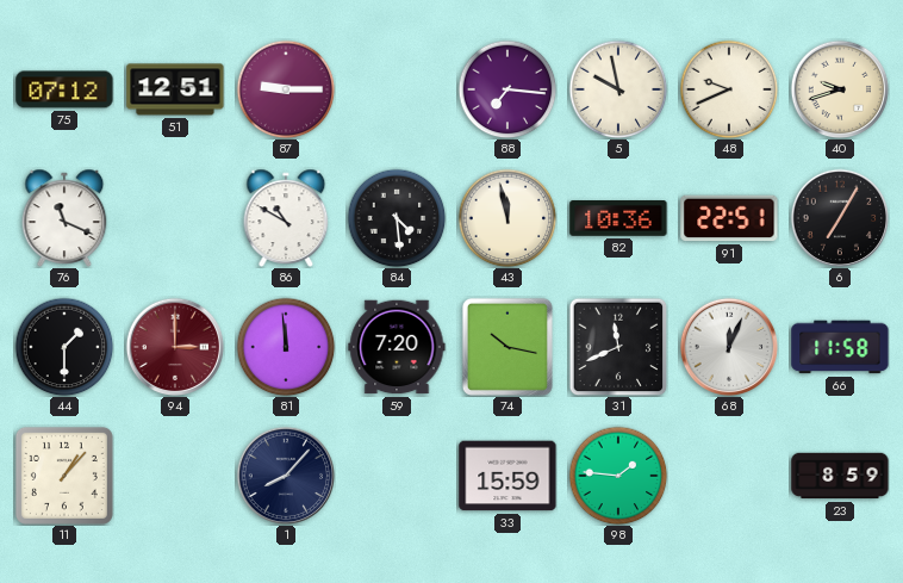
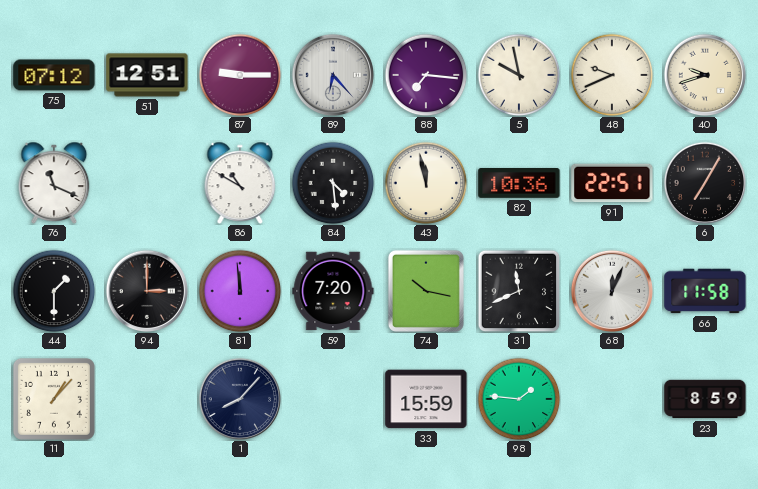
89: none -> 6:23
94 dial: burgundy -> black
